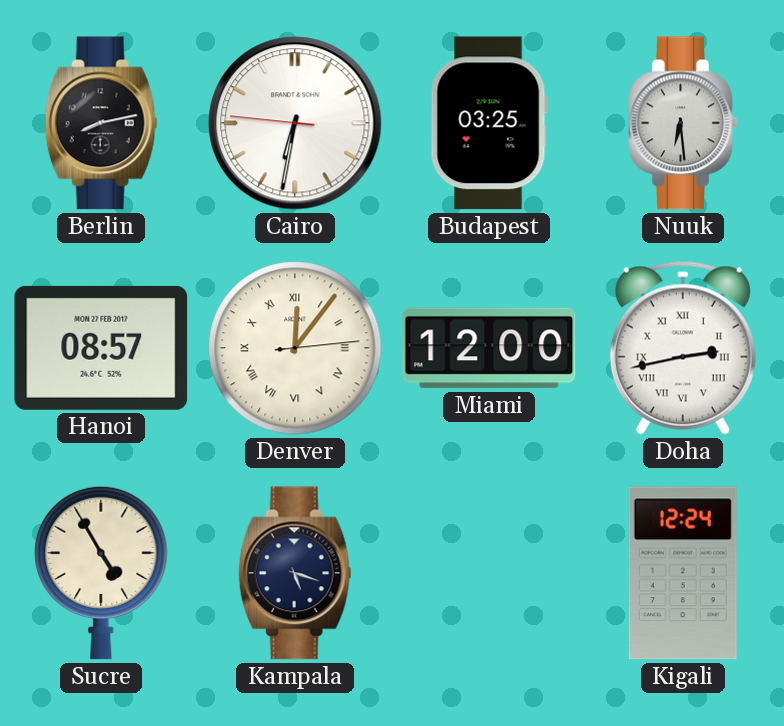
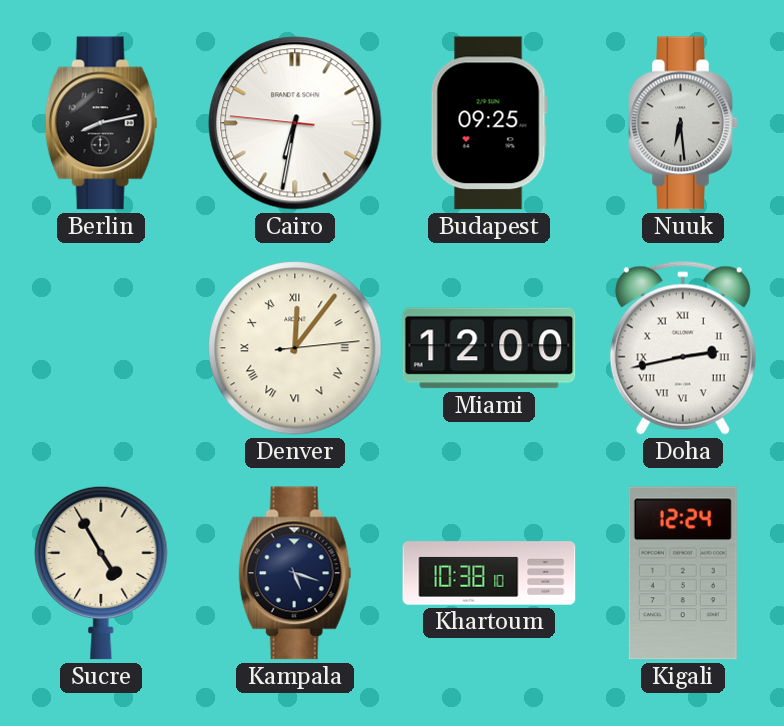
Budapest: 03:25 -> 09:25
Hanoi: 08:57 -> none
Khartoum: none -> 10:38
